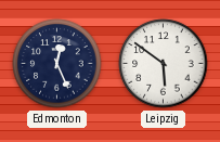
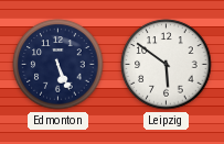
Edmonton: 12:26 -> 5:26
